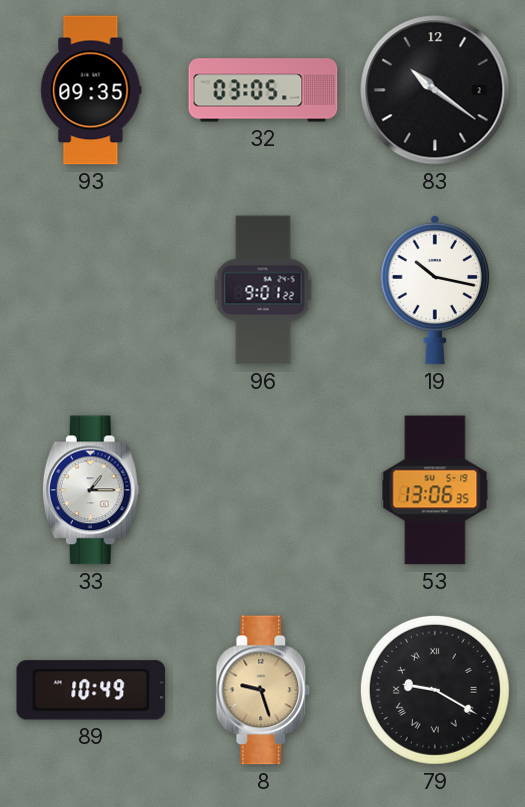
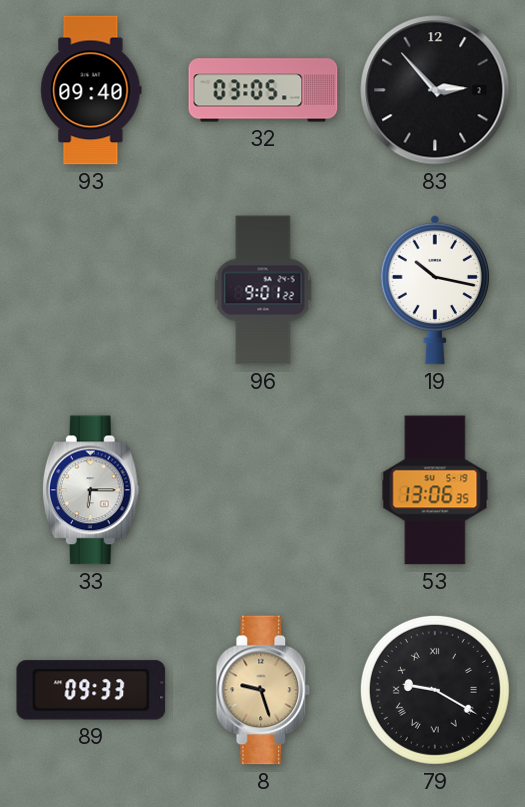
93: 09:35 -> 09:40
83: 10:21 -> 2:53
33: 1:15 -> 6:15
89: 10:49 -> 09:33
